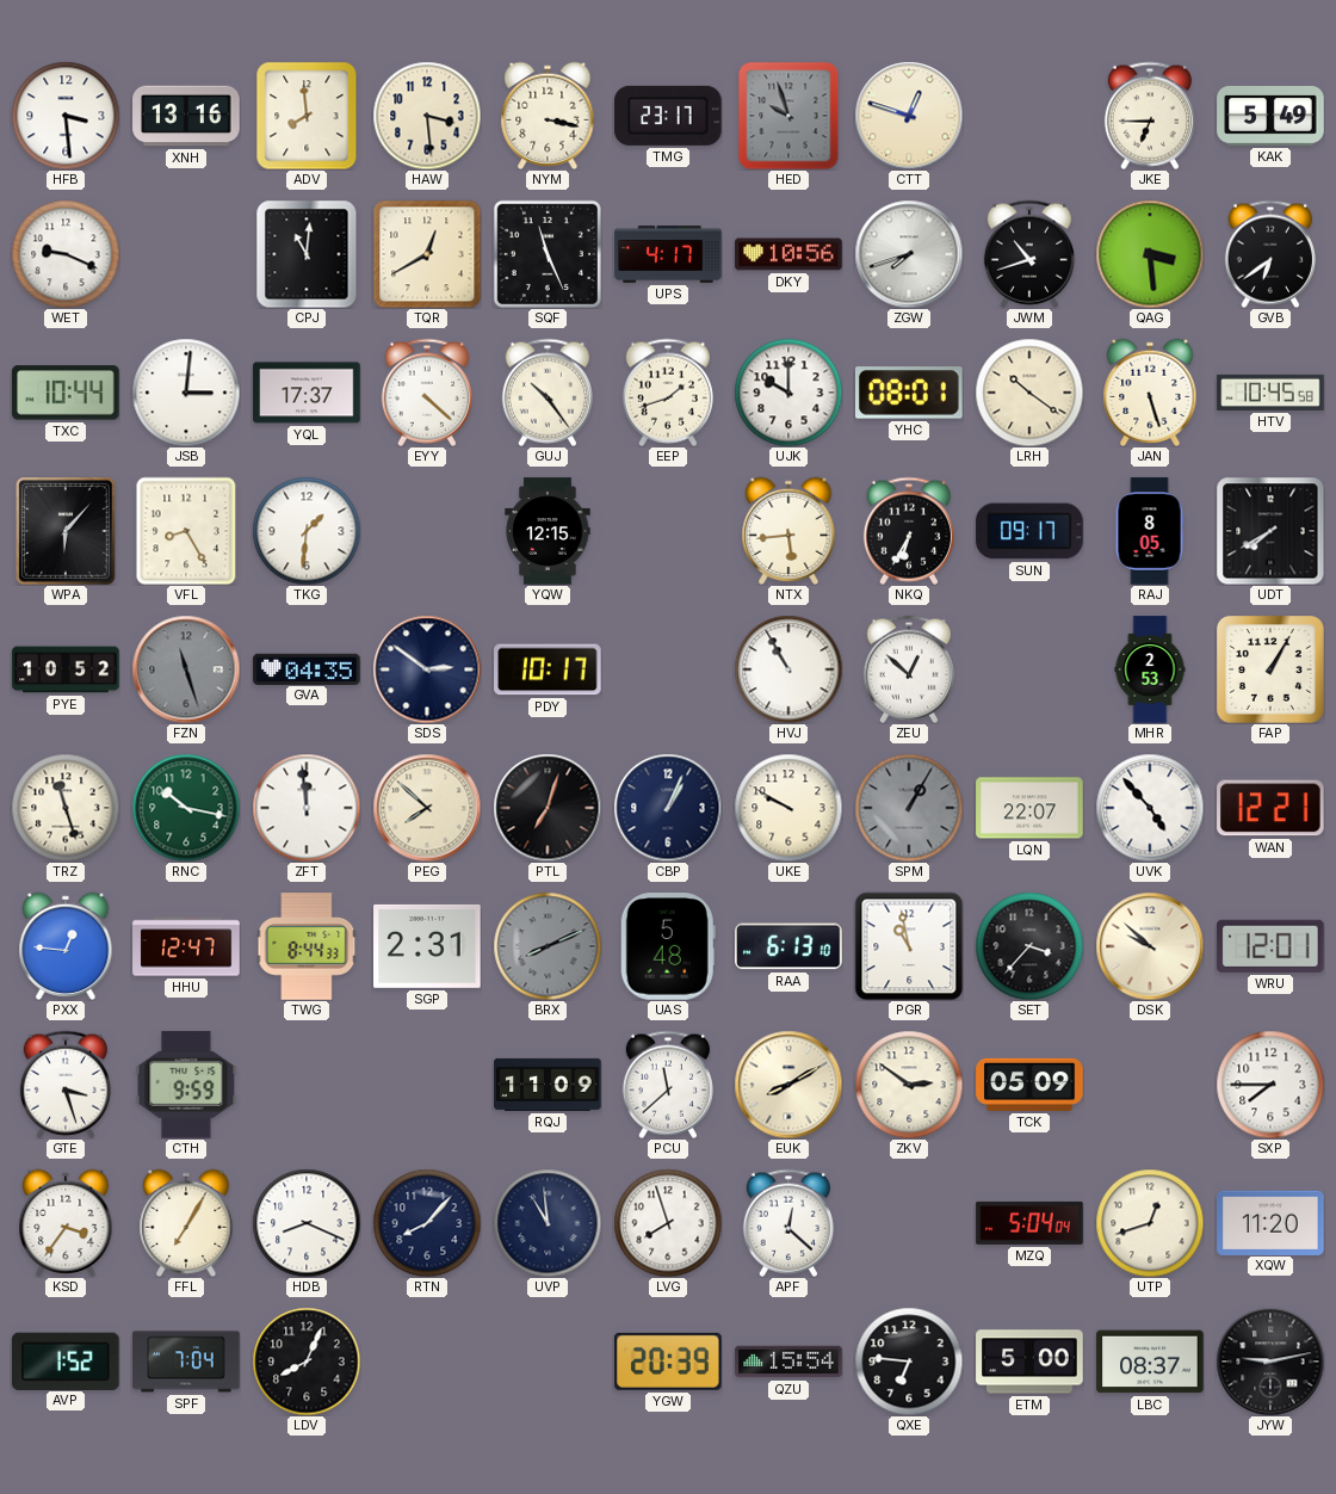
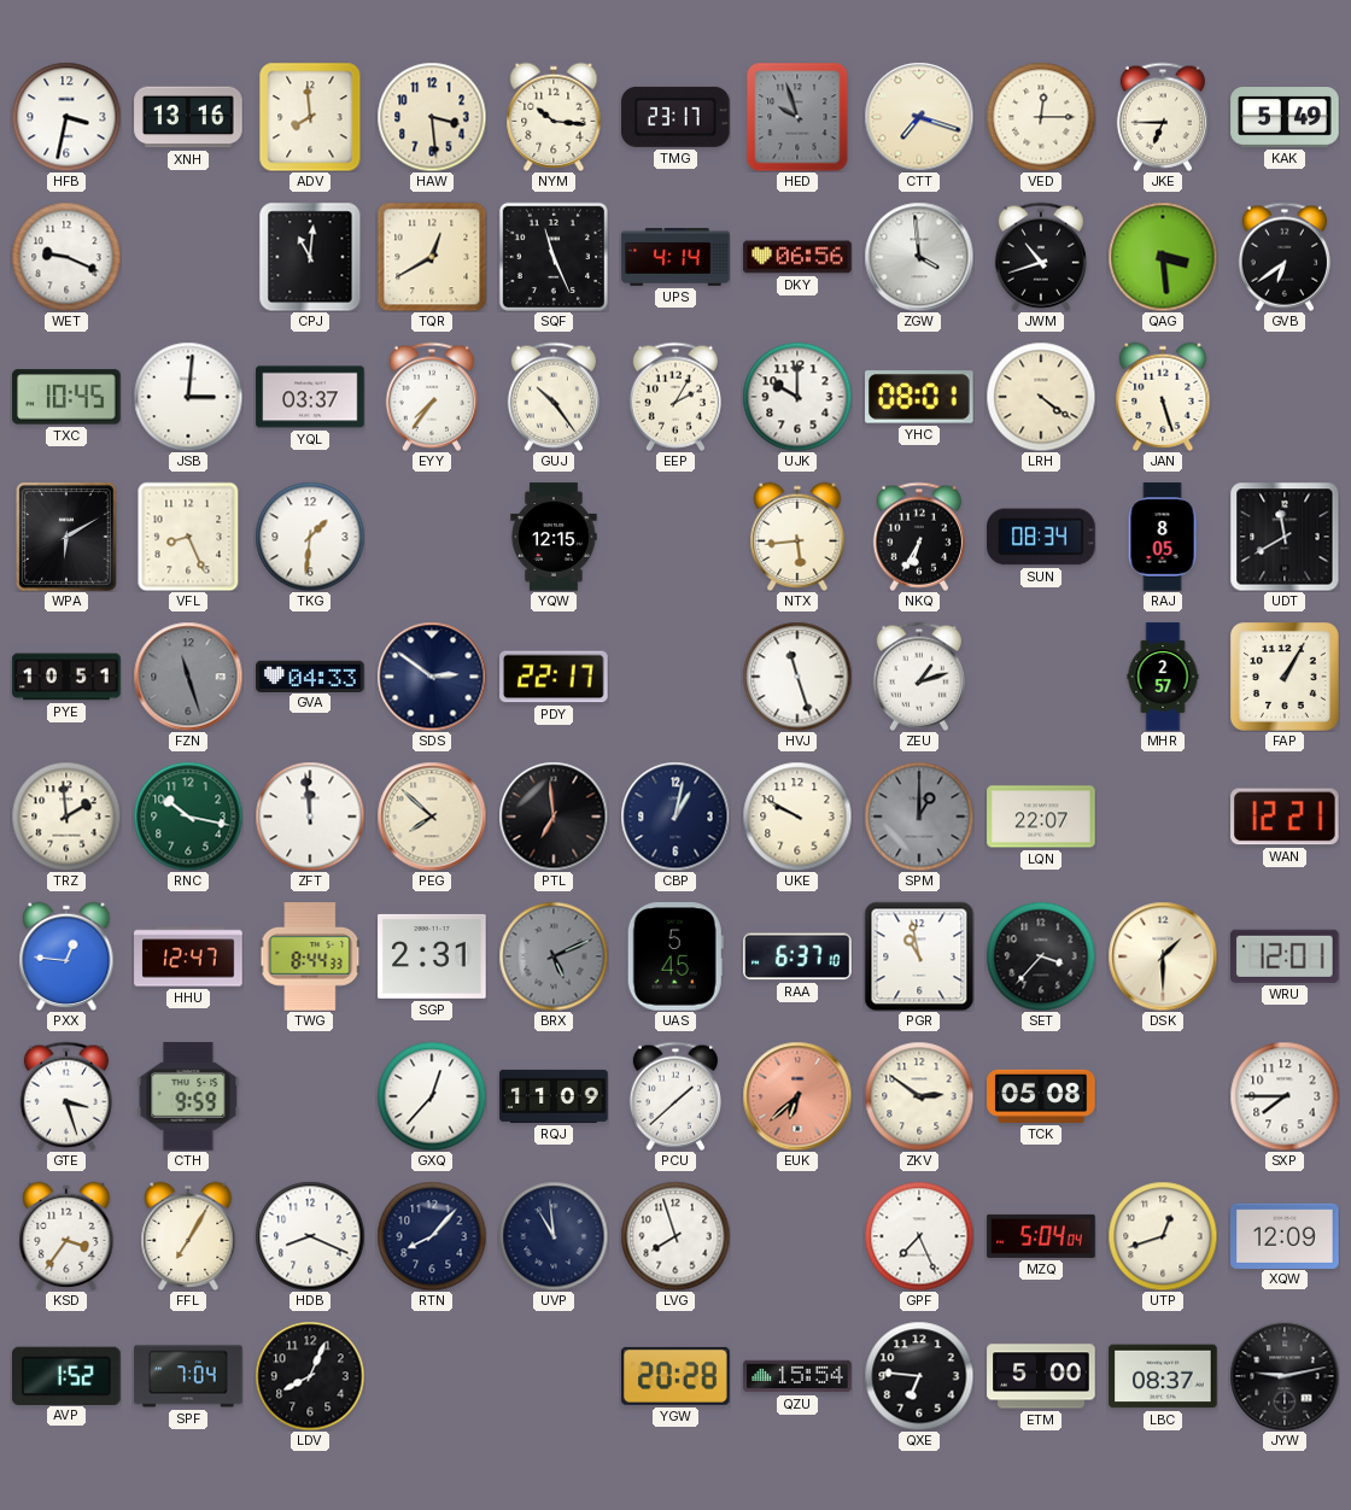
HFB: 3:29 -> 3:32
NYM: 3:17 -> 10:16
CTT: 12:48 -> 7:18
VED: none -> 12:15
UPS: 4:17 -> 4:14
DKY: 10:56 -> 06:56
ZGW: 7:42 -> 3:59
TXC: 10:44 -> 10:45
YQL: 17:37 -> 03:37
EYY: 4:22 -> 7:36
EEP: 1:42 -> 2:05
LRH: 10:21 -> 4:21
HTV: 10:45 -> none
WPA: 6:07 -> 6:10
VFL: 8:25 -> 8:26
SUN: 09:17 -> 08:34
UDT: 7:40 -> 11:40
PYE: 10:52 -> 10:51
GVA: 04:35 -> 04:33
PDY: 10:17 -> 22:17
HVJ: 10:55 -> 11:27
ZEU: 12:52 -> 1:12
MHR: 2:53 -> 2:57
TRZ: 11:27 -> 1:59
PTL: 7:03 -> 6:59
CBP: 1:04 -> 1:02
SPM: 1:05 -> 1:00
UVK: 4:53 -> none
BRX: 8:11 -> 5:11
UAS: 5:48 -> 5:45
RAA: 6:13 -> 6:37
DSK: 9:52 -> 1:30
GXQ: none -> 12:37
PCU: 11:38 -> 1:38
EUK: 8:10 -> 6:38
EUK dial: cream -> salmon
TCK: 05:09 -> 05:08
APF: 12:22 -> none
GPF: none -> 7:26
XQW: 11:20 -> 12:09
YGW: 20:39 -> 20:28
